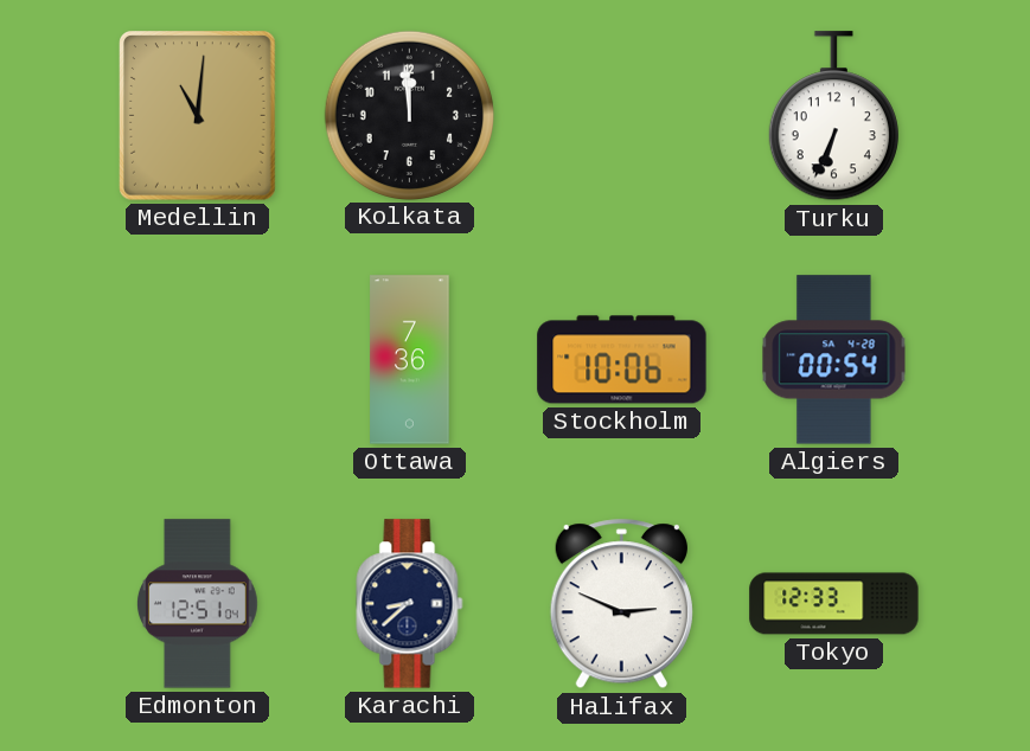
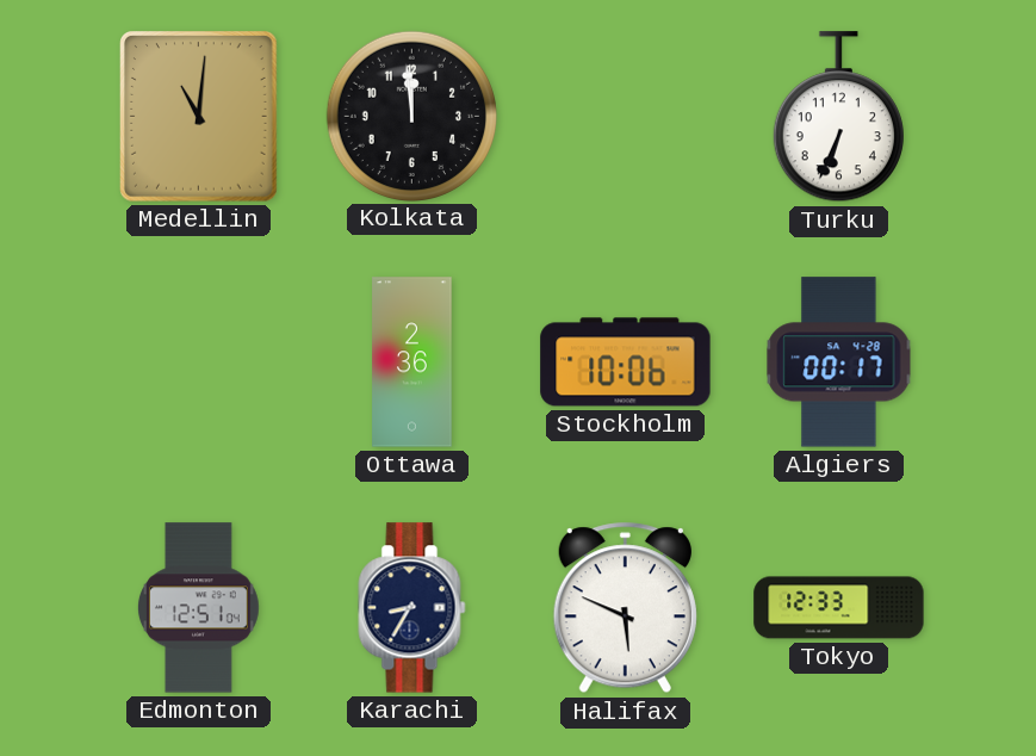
Ottawa: 7:36 -> 2:36
Algiers: 00:54 -> 00:17
Karachi: 8:38 -> 8:35
Halifax: 2:49 -> 5:49
